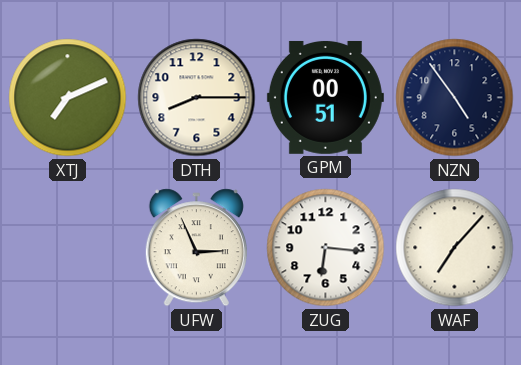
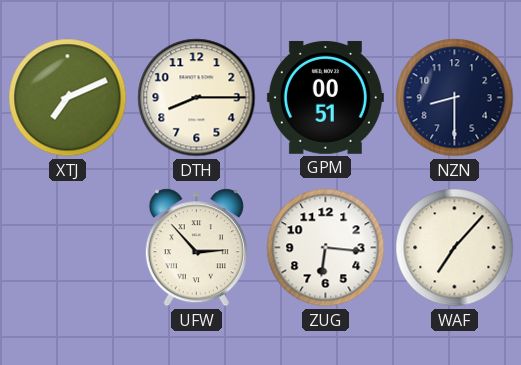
NZN: 4:54 -> 8:30
UFW: 2:56 -> 2:53
